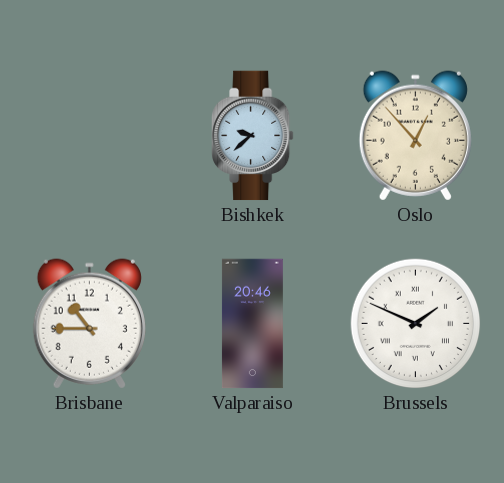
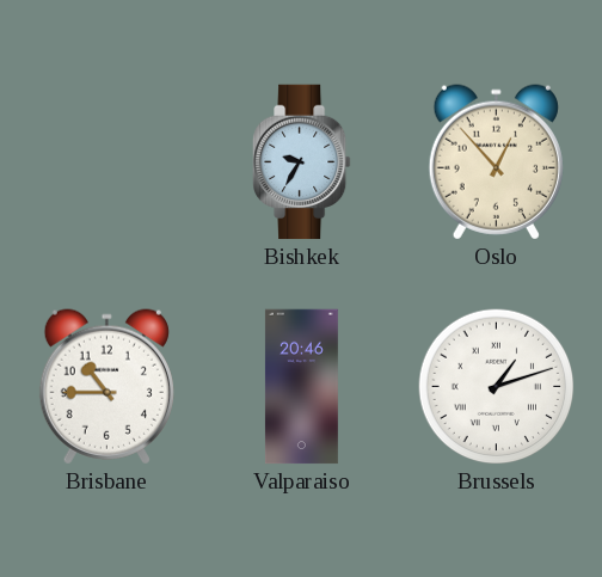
Bishkek: 9:38 -> 9:35
Brussels: 1:49 -> 1:12
